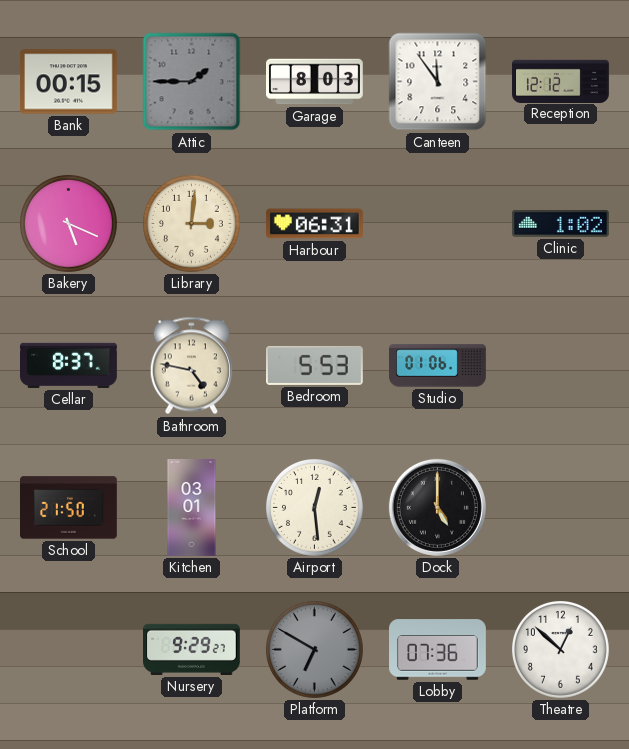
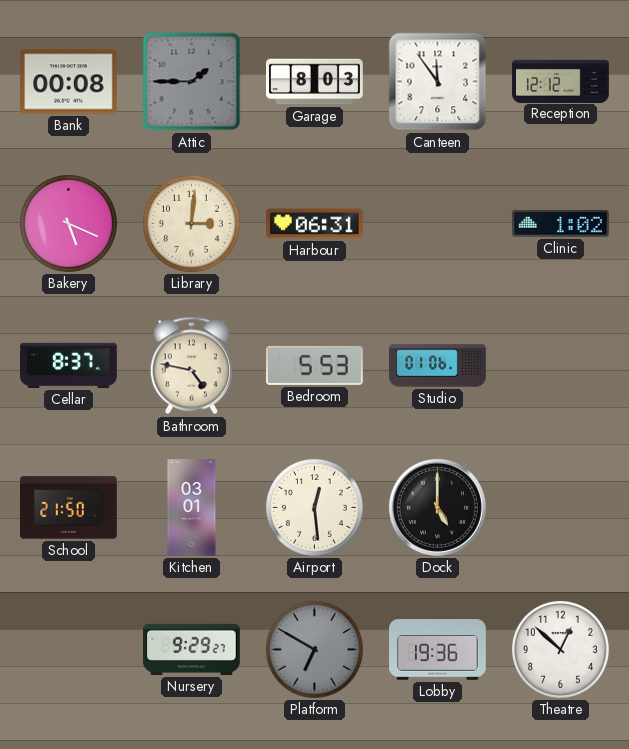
Bank: 00:15 -> 00:08
Lobby: 07:36 -> 19:36
